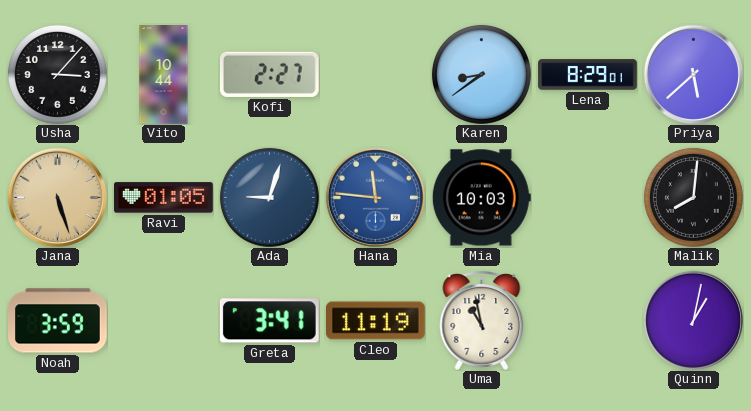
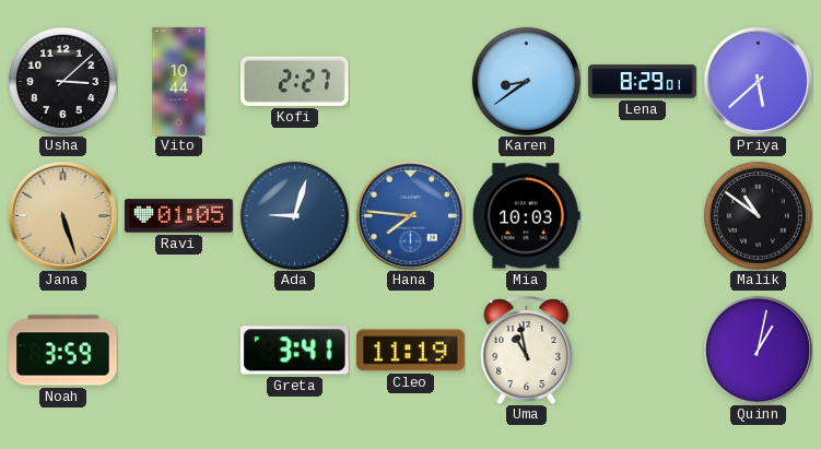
Usha: 3:07 -> 3:08
Hana: 11:46 -> 7:46
Malik: 8:01 -> 10:51
